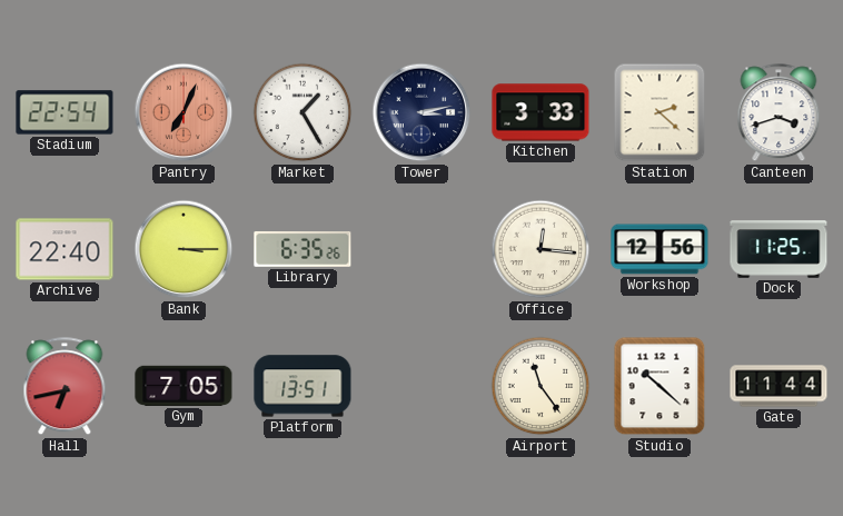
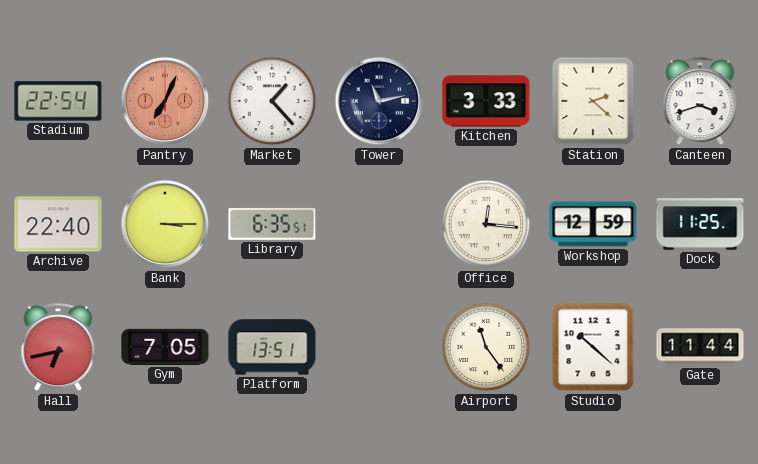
Market: 1:25 -> 1:23
Tower: 3:13 -> 11:13
Library: 6:35:26 -> 6:35:51
Workshop: 12:56 -> 12:59
